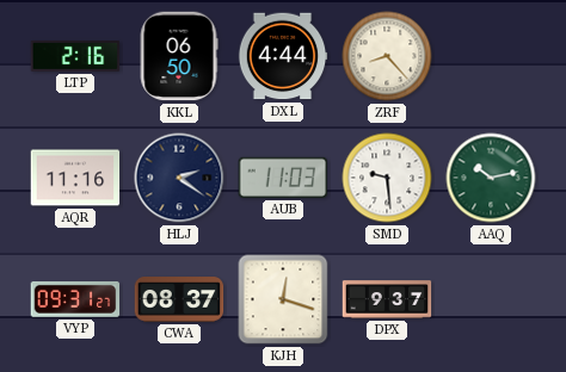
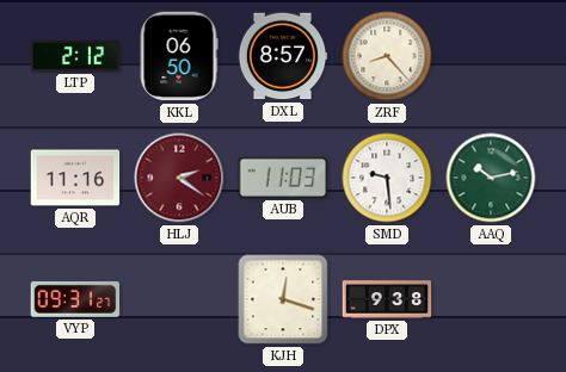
LTP: 2:16 -> 2:12
DXL: 4:44 -> 8:57
HLJ dial: navy -> burgundy
CWA: 08:37 -> none
DPX: 9:37 -> 9:38
